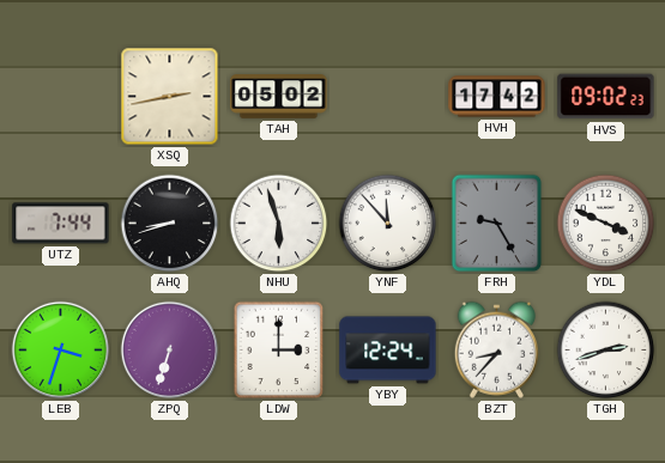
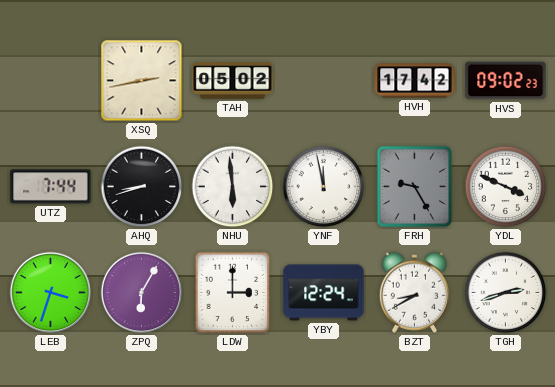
NHU: 5:57 -> 5:59
YNF: 11:53 -> 11:58
ZPQ: 6:33 -> 6:05
BZT: 8:37 -> 8:40
